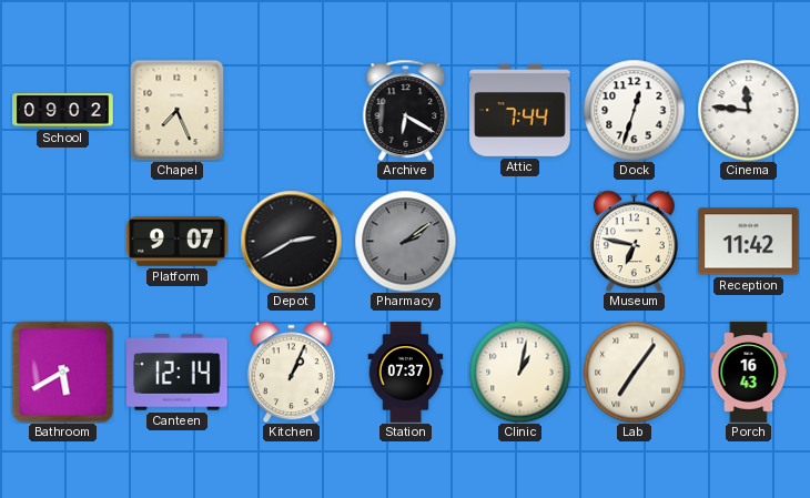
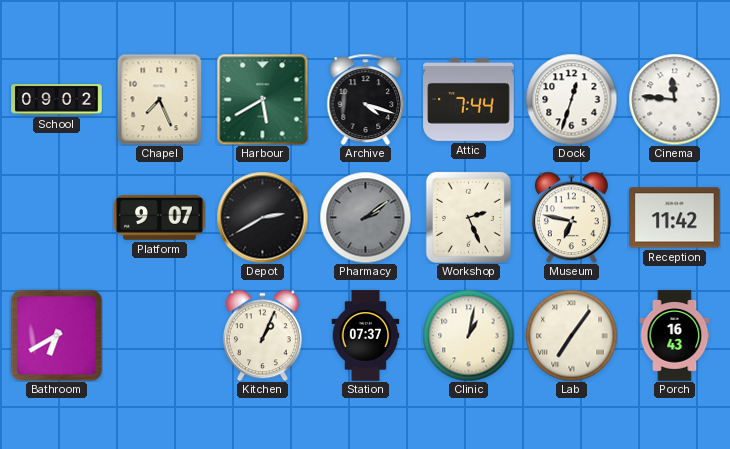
Harbour: none -> 5:40
Archive: 6:20 -> 4:18
Workshop: none -> 2:26
Bathroom: 5:40 -> 6:40
Canteen: 12:14 -> none
